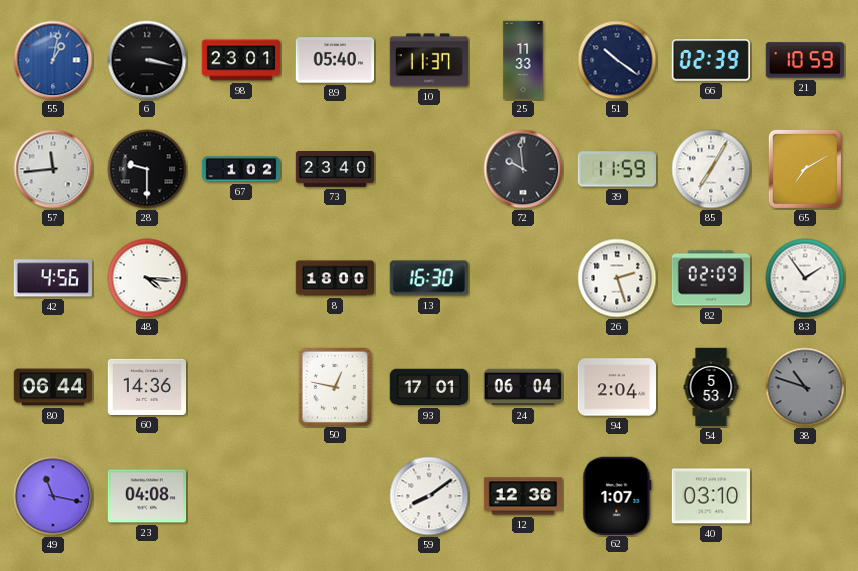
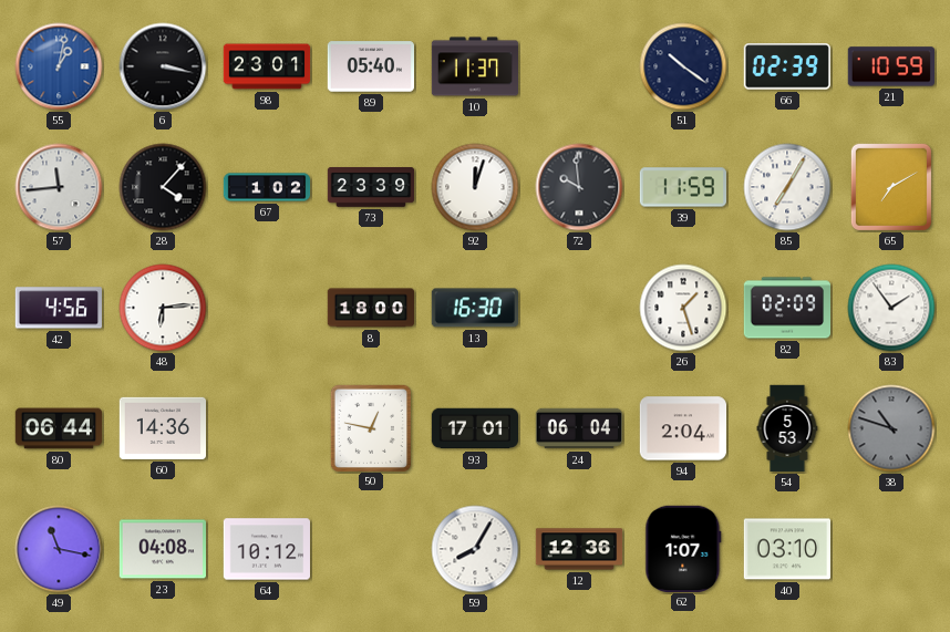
25: 11:33 -> none
28: 9:30 -> 4:07
73: 23:40 -> 23:39
92: none -> 12:03
48: 4:16 -> 6:14
26: 2:27 -> 1:27
64: none -> 10:12
59: 8:09 -> 8:05
